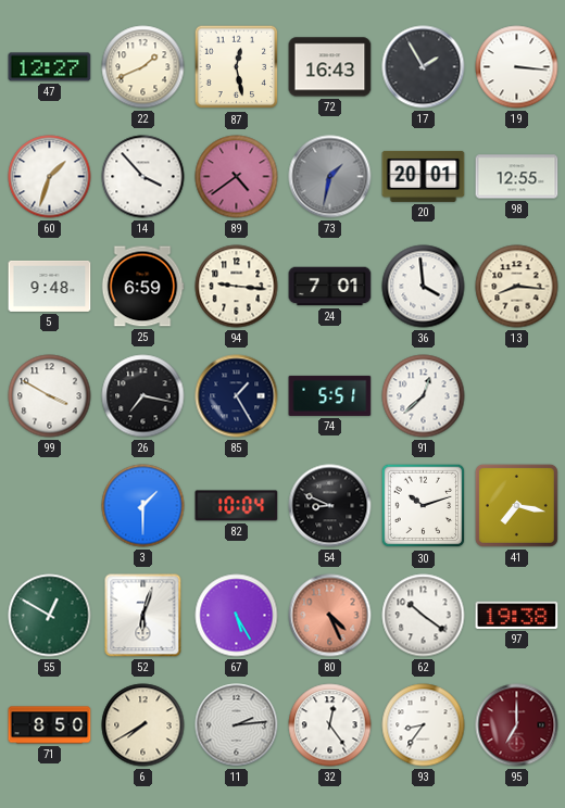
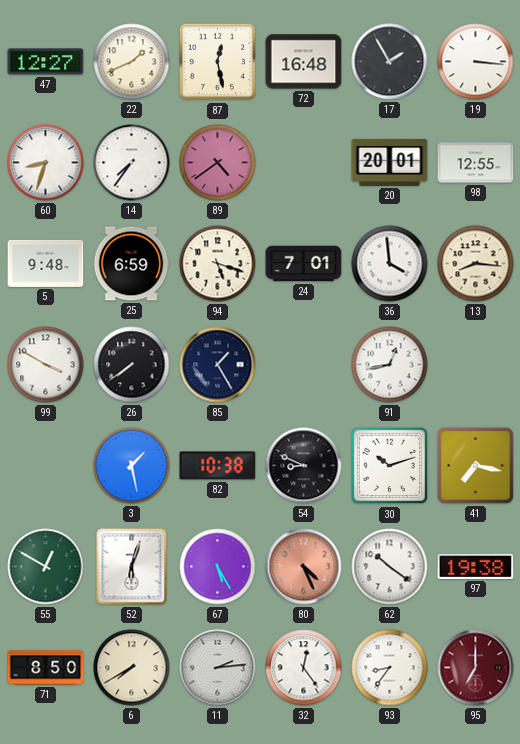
72: 16:43 -> 16:48
60: 1:33 -> 8:33
14: 3:53 -> 7:36
73: 1:32 -> none
94: 9:16 -> 5:18
26: 7:17 -> 7:39
74: 5:51 -> none
91: 12:38 -> 12:43
3: 1:30 -> 1:28
82: 10:04 -> 10:38
